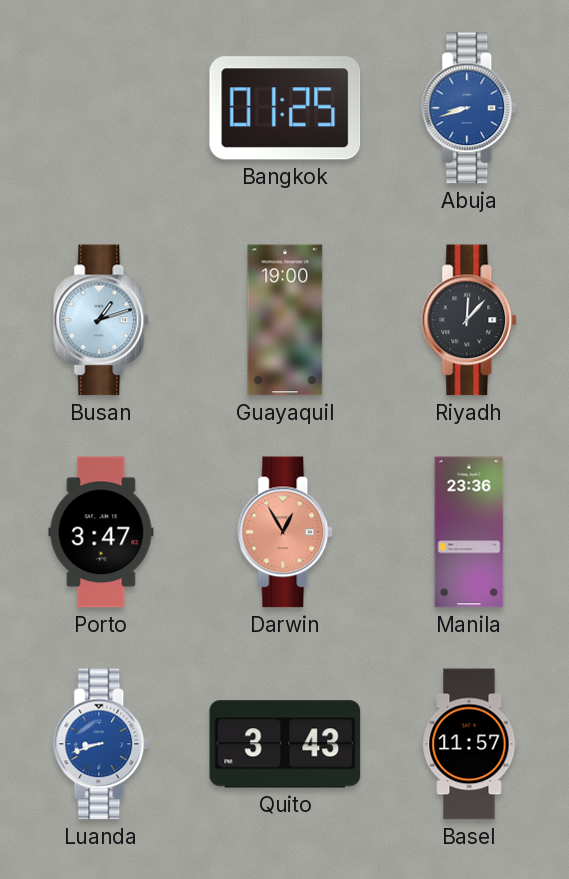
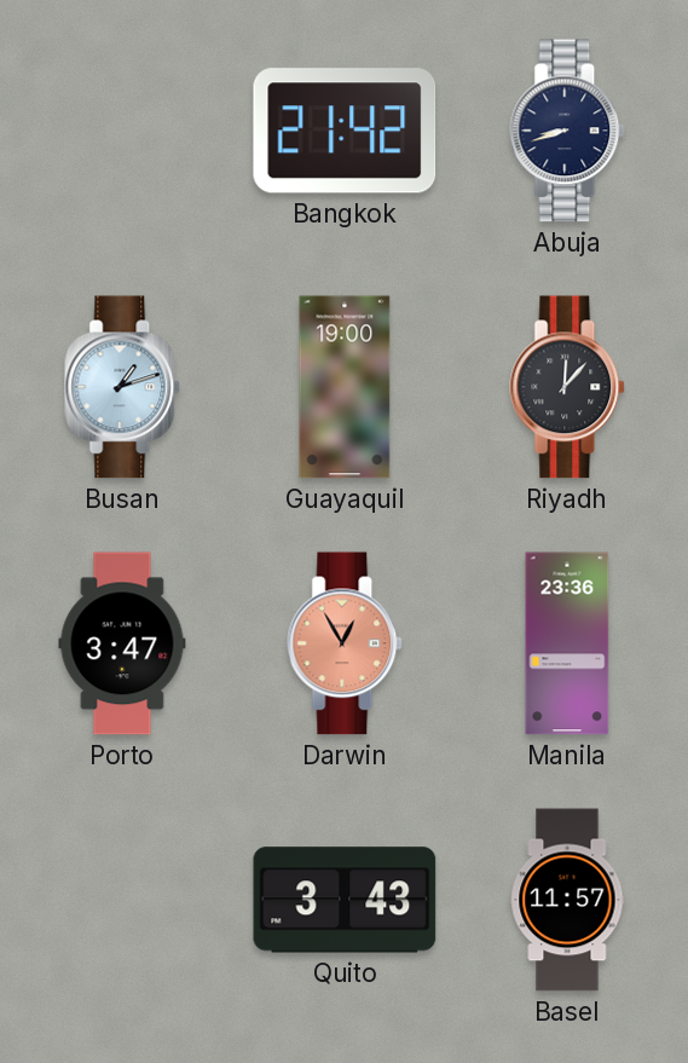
Bangkok: 01:25 -> 21:42
Abuja dial: blue -> navy
Luanda: 8:42 -> none
